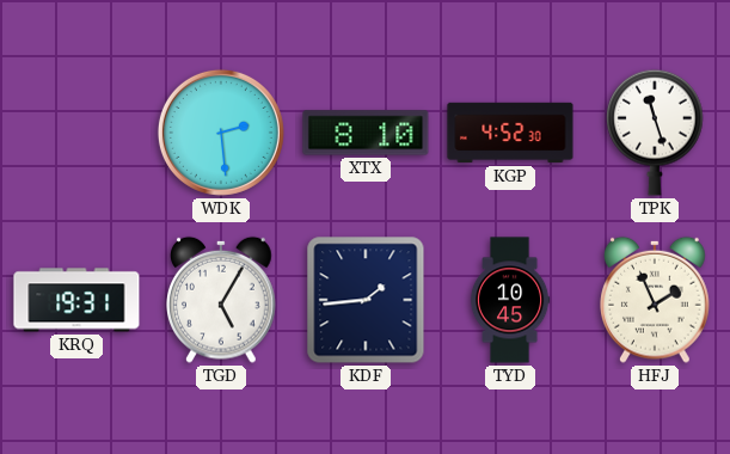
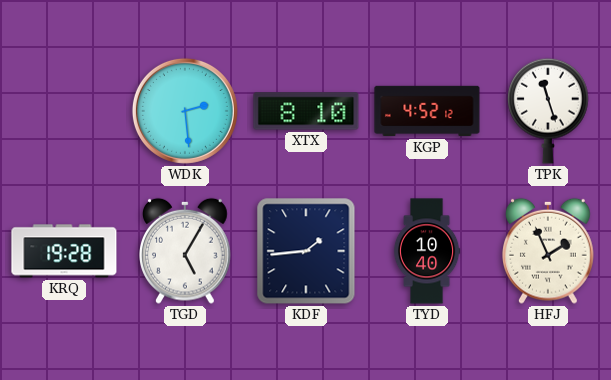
KGP: 4:52:30 -> 4:52:12
KRQ: 19:31 -> 19:28
TYD: 10:45 -> 10:40
